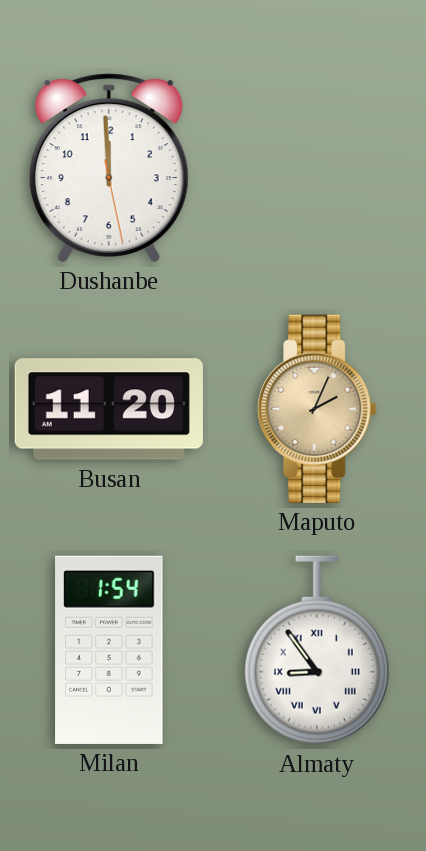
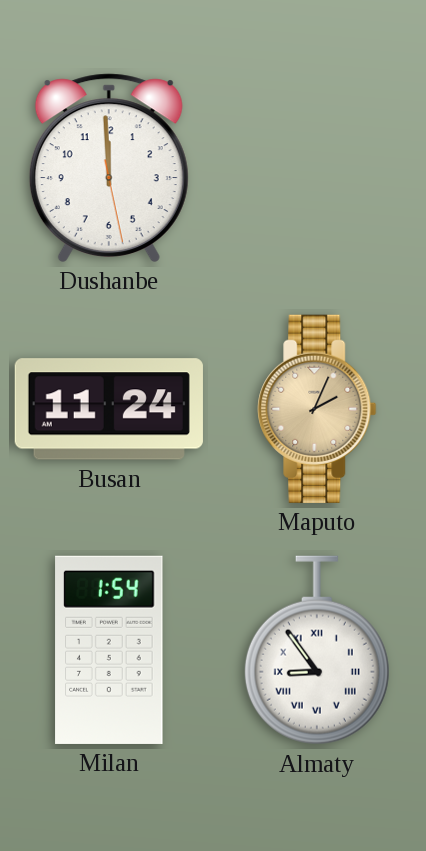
Busan: 11:20 -> 11:24
